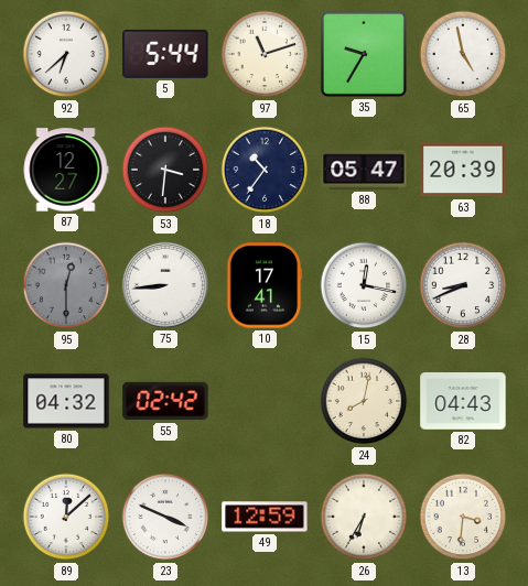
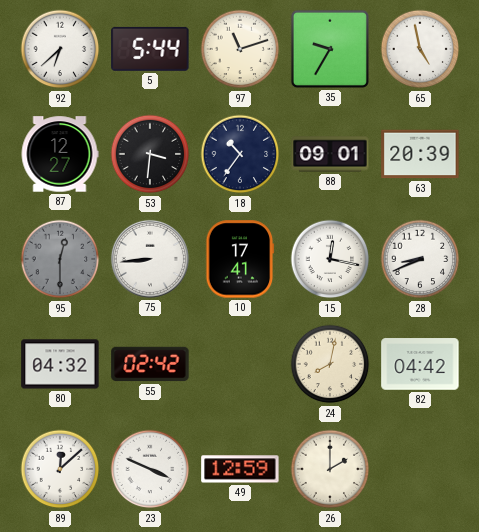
88: 05:47 -> 09:01
82: 04:43 -> 04:42
26: 6:35 -> 2:00
13: 3:31 -> none
